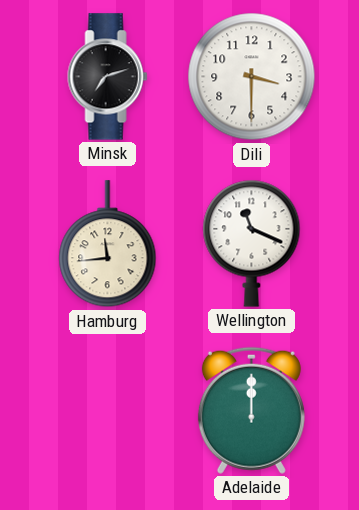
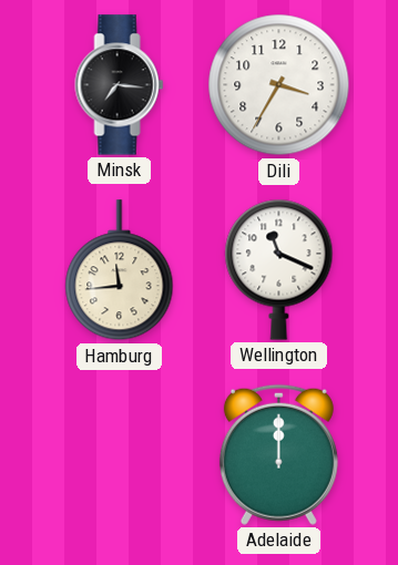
Minsk: 7:12 -> 7:16
Dili: 3:30 -> 3:35
